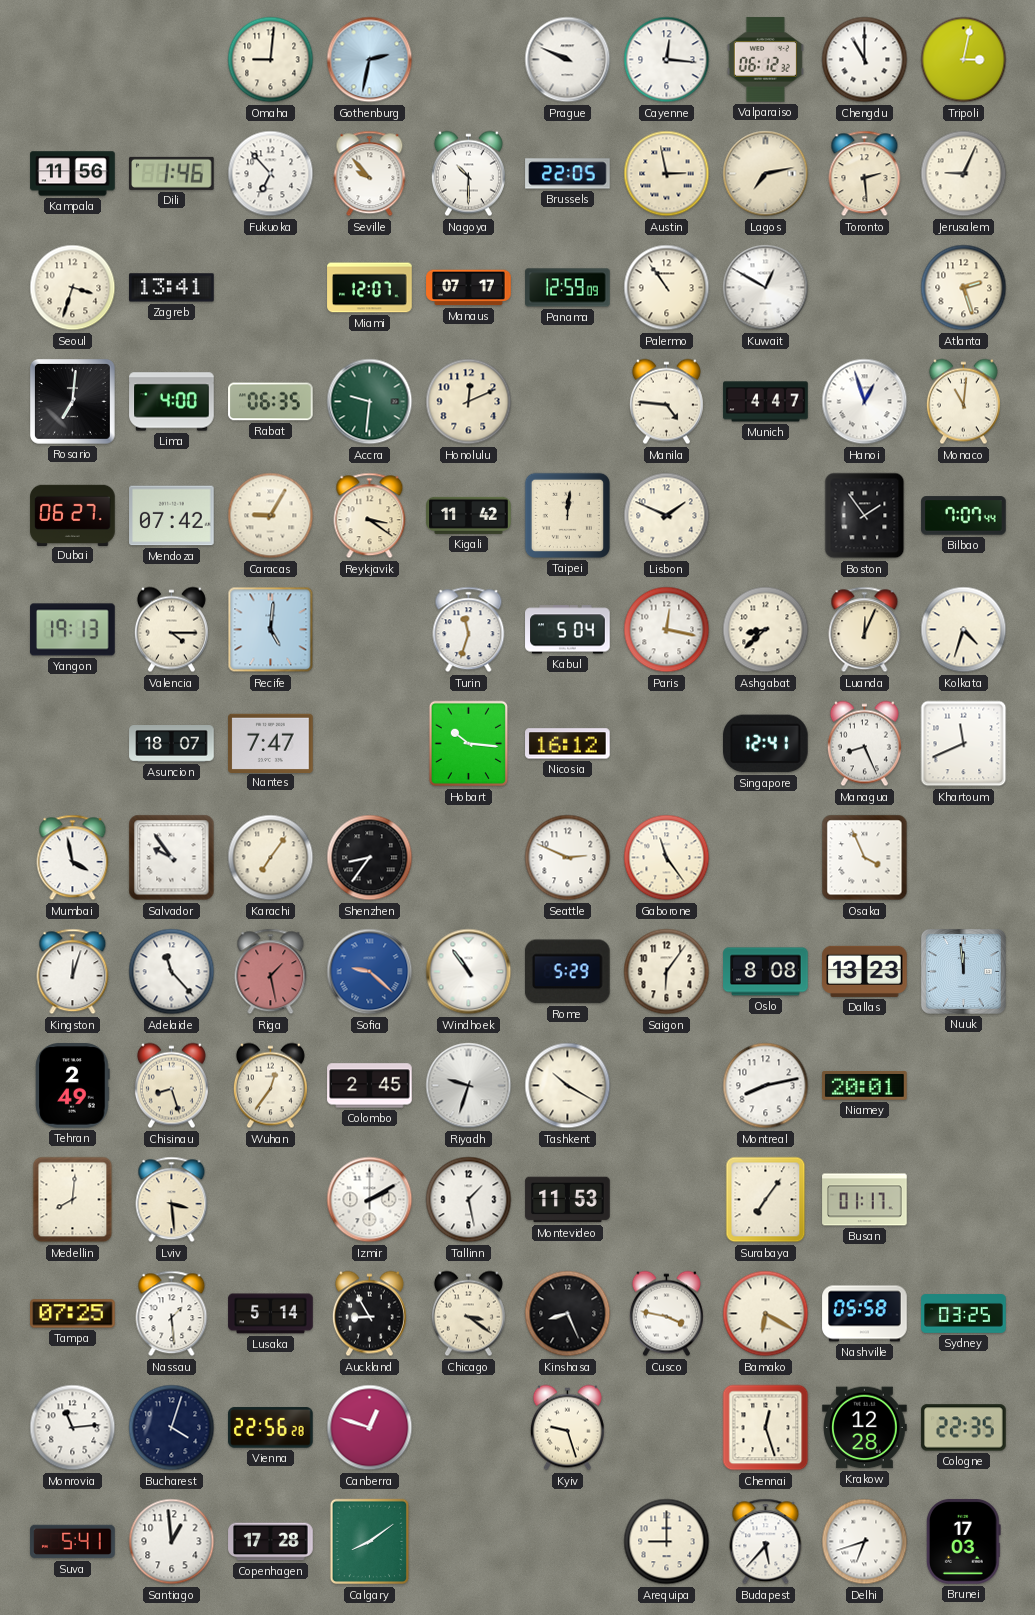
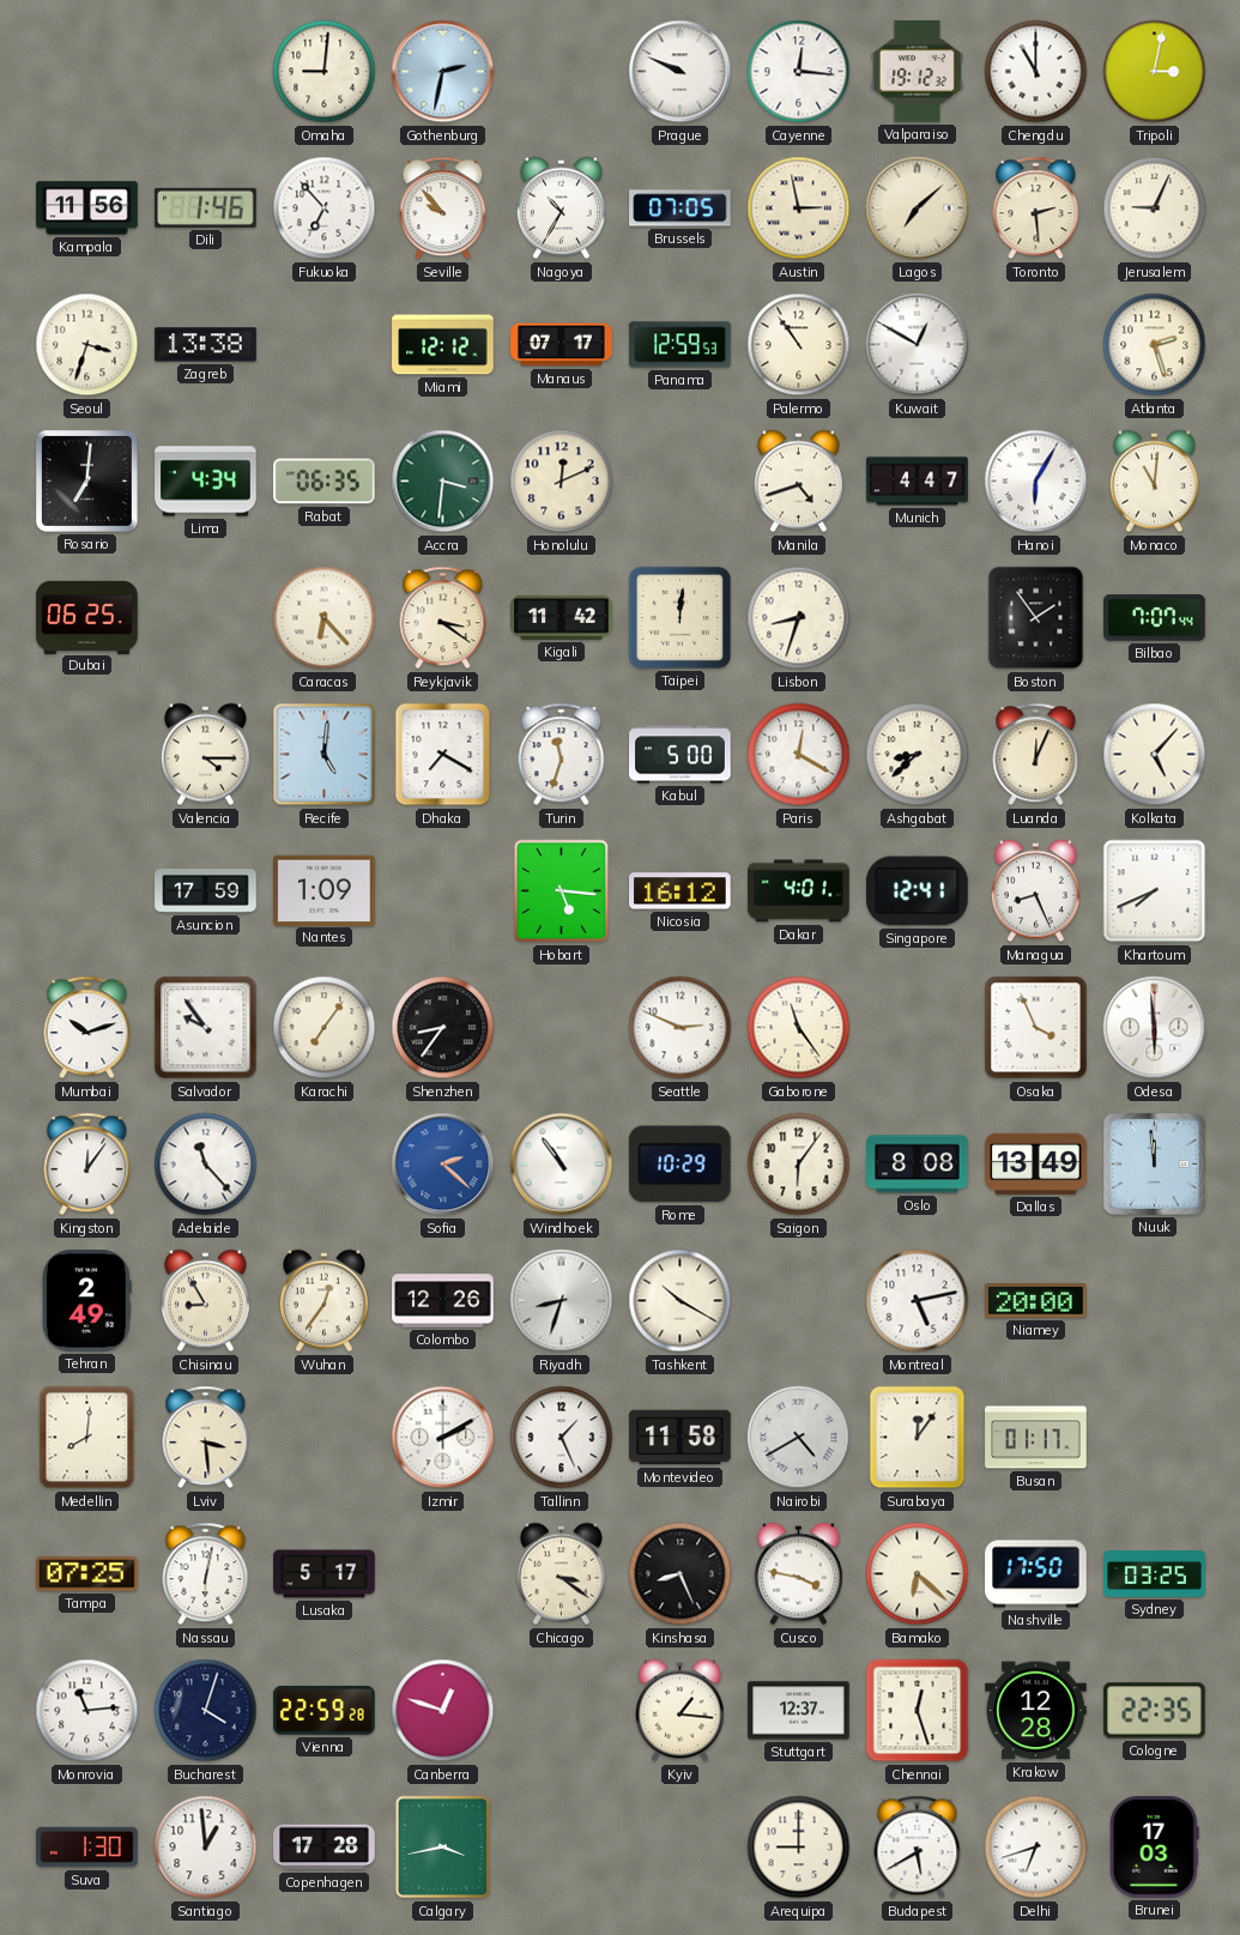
Valparaiso: 06:12 -> 19:12
Nagoya: 10:30 -> 10:35
Brussels: 22:05 -> 07:05
Lagos: 7:13 -> 7:08
Zagreb: 13:41 -> 13:38
Miami: 12:07 -> 12:12
Panama: 12:59:09 -> 12:59:53
Lima: 4:00 -> 4:34
Accra: 9:31 -> 3:31
Manila: 4:46 -> 4:42
Hanoi: 12:57 -> 6:05
Dubai: 06:27 -> 06:25
Mendoza: 07:42 -> none
Caracas: 9:05 -> 6:23
Lisbon: 1:49 -> 8:33
Yangon: 19:13 -> none
Dhaka: none -> 7:20
Kabul: 5:04 -> 5:00
Paris: 12:17 -> 12:20
Kolkata: 4:33 -> 5:07
Asuncion: 18:07 -> 17:59
Nantes: 7:47 -> 1:09
Hobart: 10:16 -> 5:16
Dakar: none -> 4:01
Khartoum: 11:41 -> 7:41
Mumbai: 3:58 -> 10:12
Odesa: none -> 5:59
Kingston: 12:03 -> 12:06
Riga: 1:28 -> none
Sofia: 9:22 -> 2:22
Rome: 5:29 -> 10:29
Dallas: 13:23 -> 13:49
Chisinau: 8:27 -> 8:55
Colombo: 2:45 -> 12:26
Riyadh: 9:33 -> 8:33
Montreal: 8:13 -> 5:13
Niamey: 20:01 -> 20:00
Tallinn: 1:28 -> 1:26
Montevideo: 11:53 -> 11:58
Nairobi: none -> 4:40
Surabaya: 7:06 -> 12:06
Nassau: 1:29 -> 6:02
Lusaka: 5:14 -> 5:17
Auckland: 8:55 -> none
Bamako: 6:20 -> 6:22
Nashville: 05:58 -> 17:50
Vienna: 22:56 -> 22:59
Kyiv: 9:27 -> 1:16
Stuttgart: none -> 12:37
Suva: 5:41 -> 1:30
Calgary: 8:09 -> 3:43
Budapest: 5:37 -> 5:40
